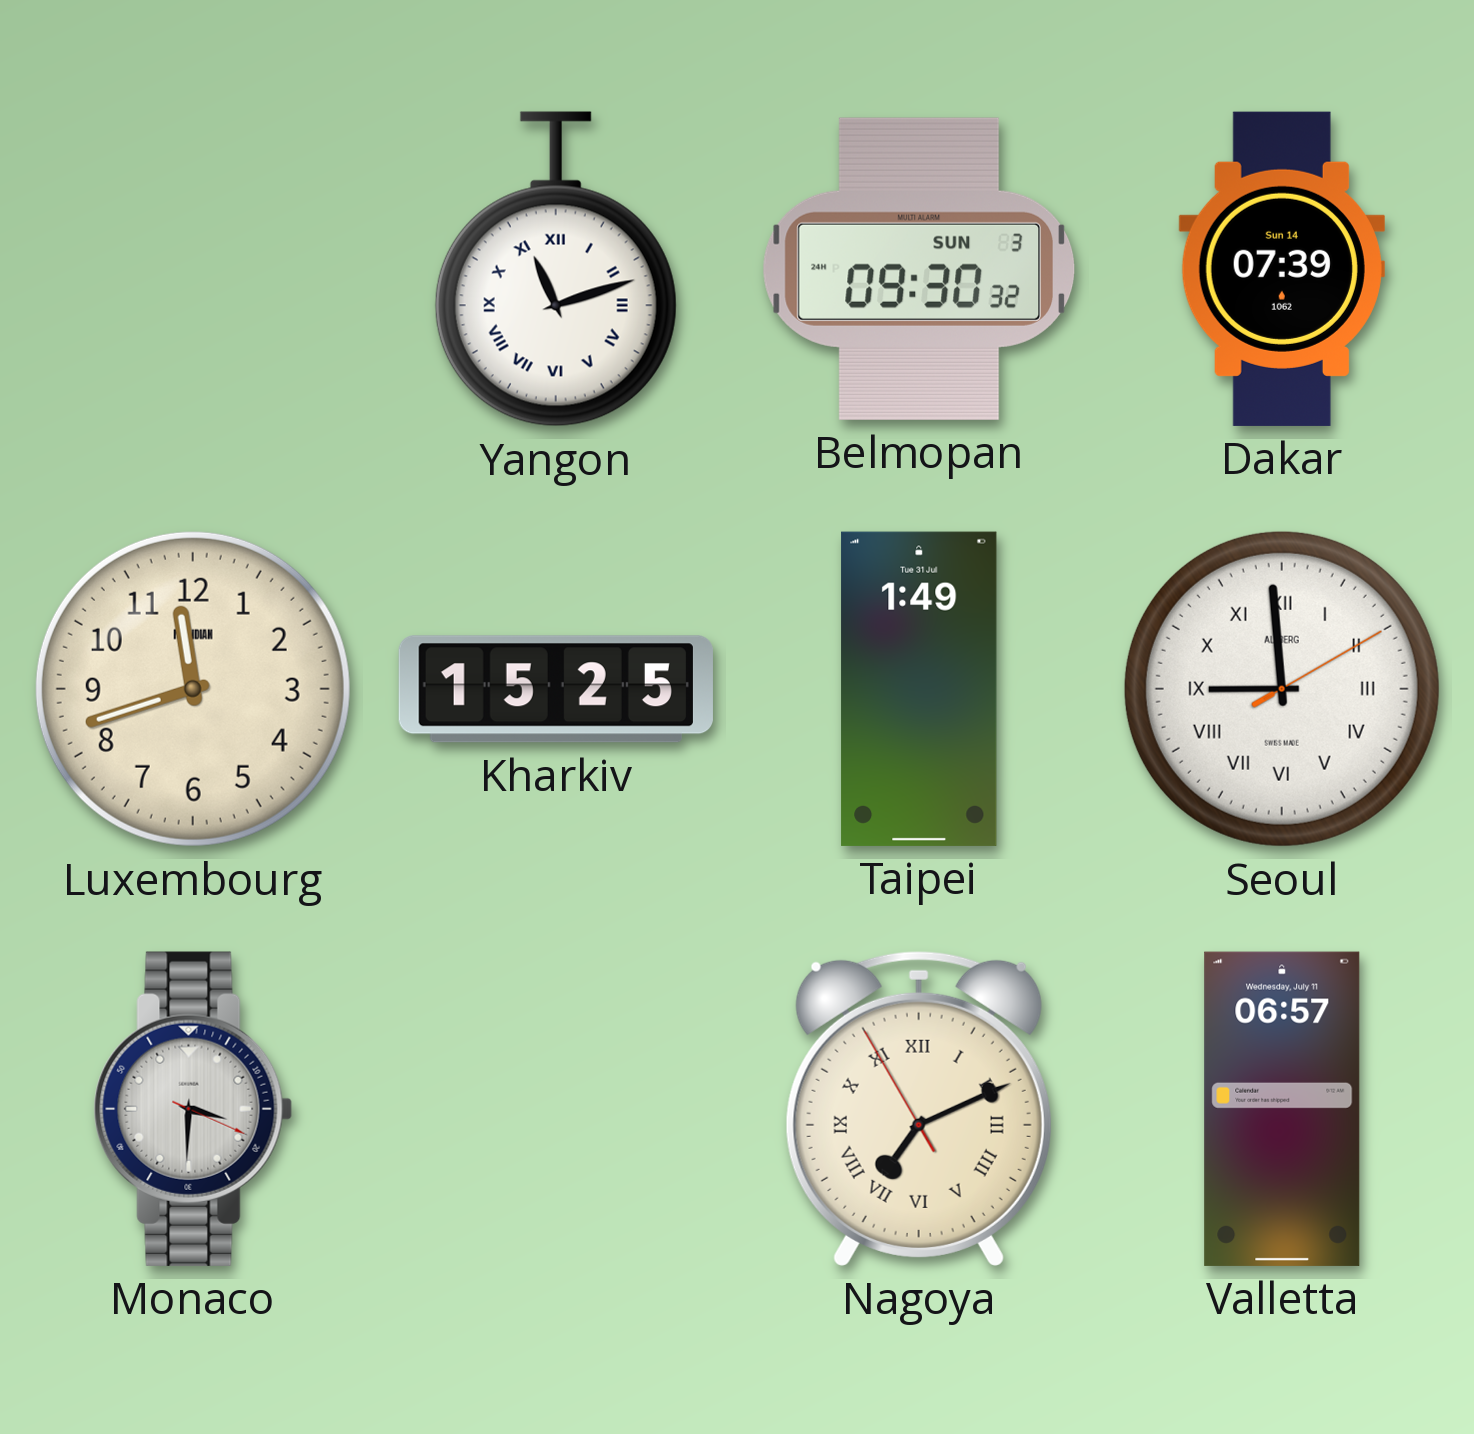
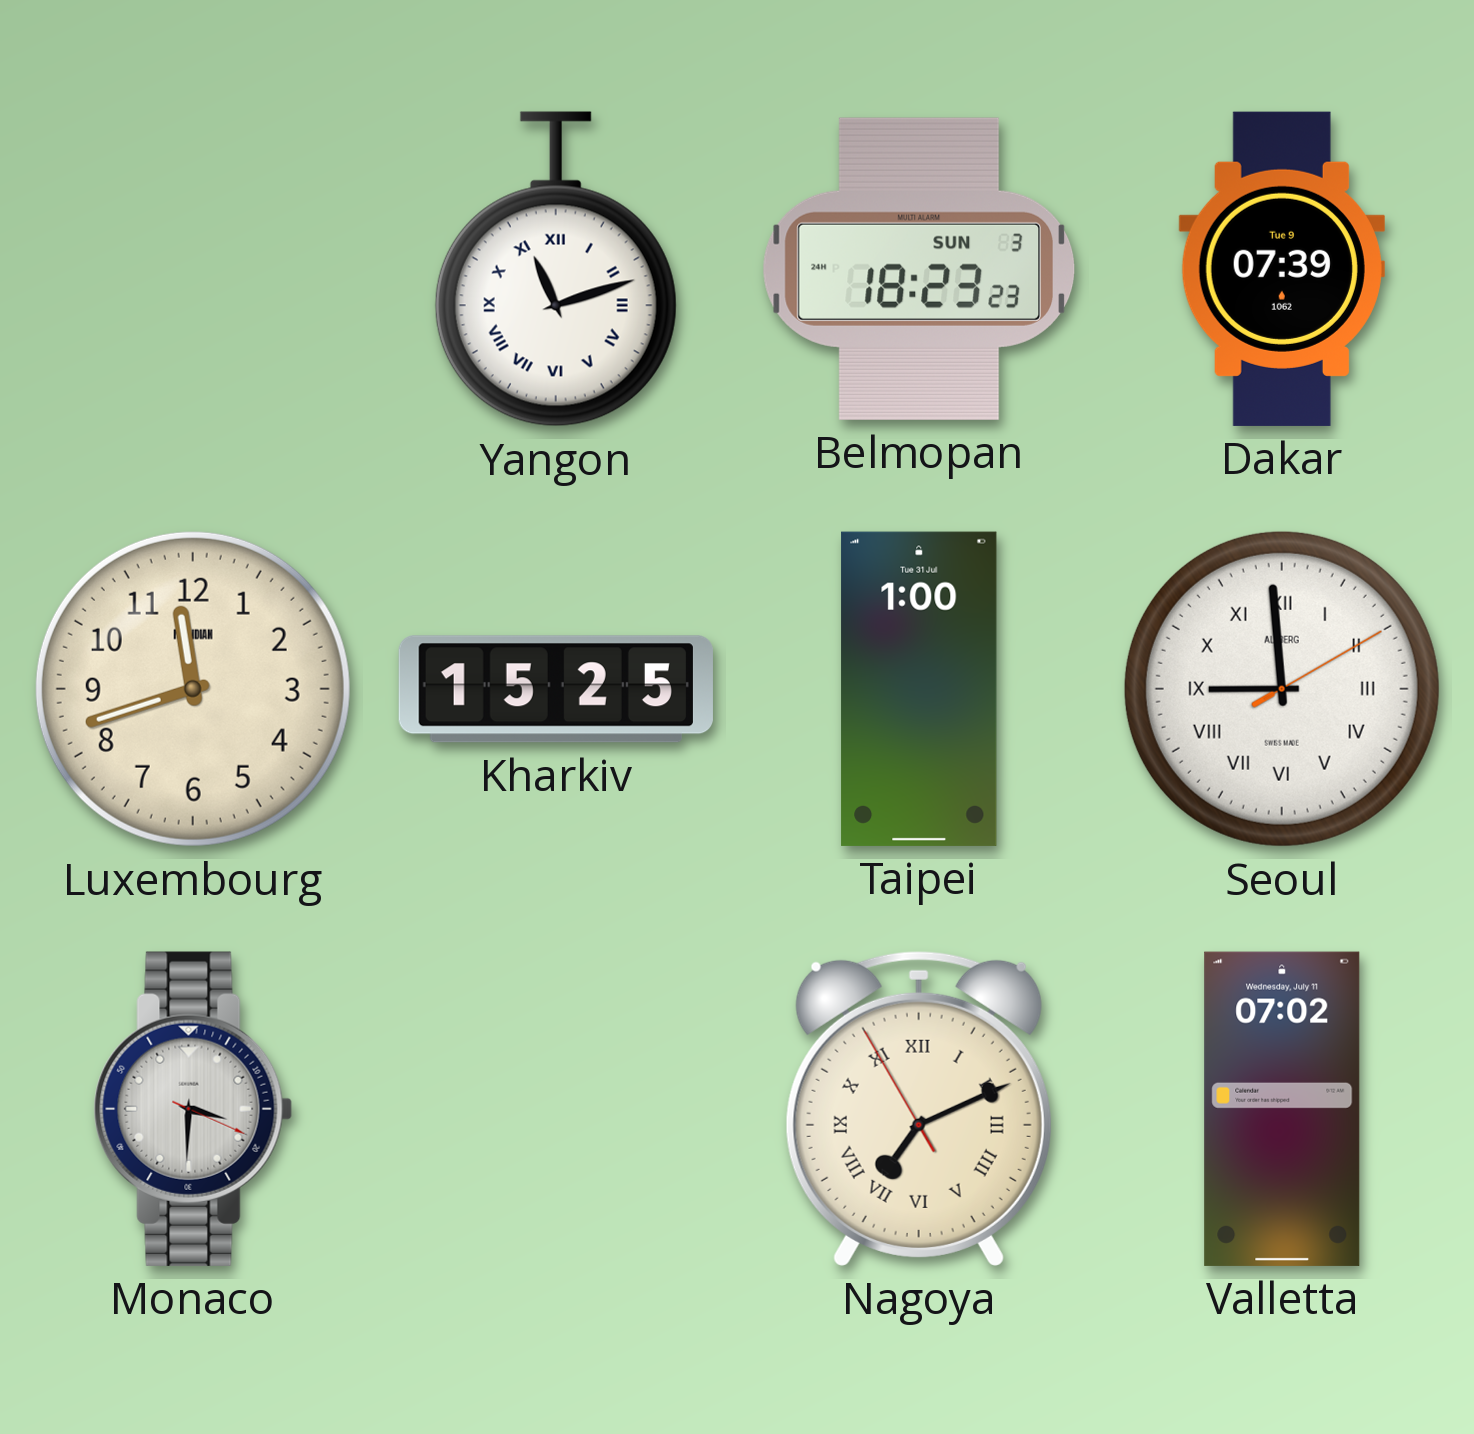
Belmopan: 09:30 -> 18:23
Dakar date: Sun 14 -> Tue 9
Taipei: 1:49 -> 1:00
Valletta: 06:57 -> 07:02
